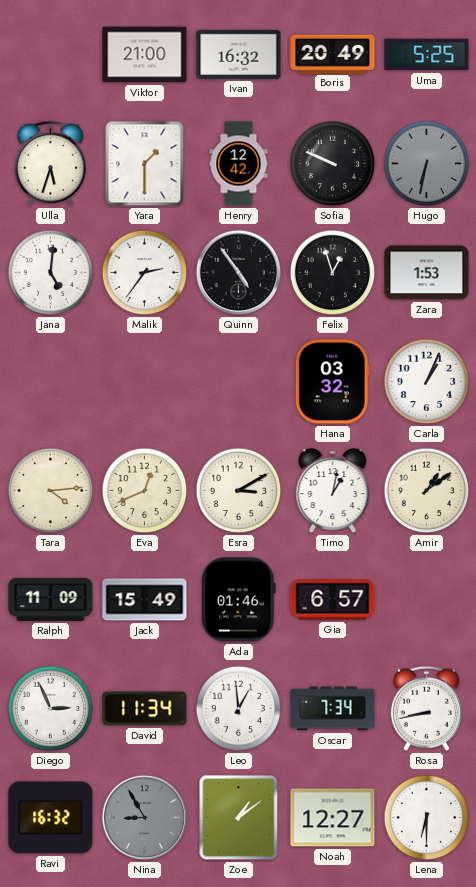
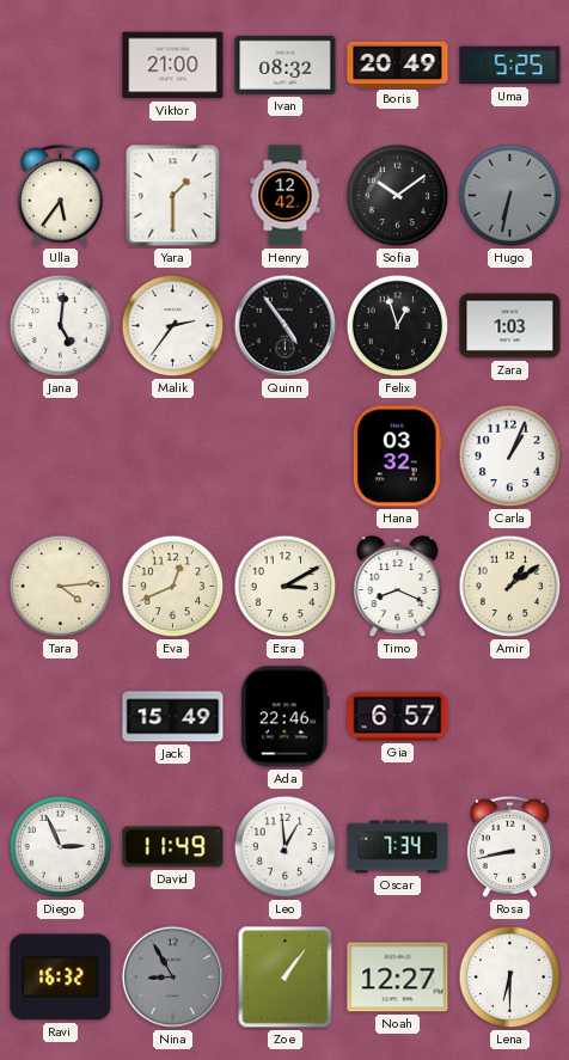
Ivan: 16:32 -> 08:32
Ulla: 5:33 -> 5:36
Sofia: 9:49 -> 10:09
Zara: 1:53 -> 1:03
Timo: 1:02 -> 8:19
Ralph: 11:09 -> none
Ada: 01:46 -> 22:46
David: 11:34 -> 11:49
Zoe: 1:09 -> 1:06
